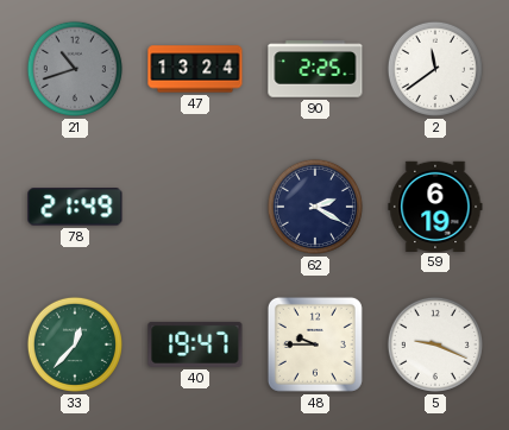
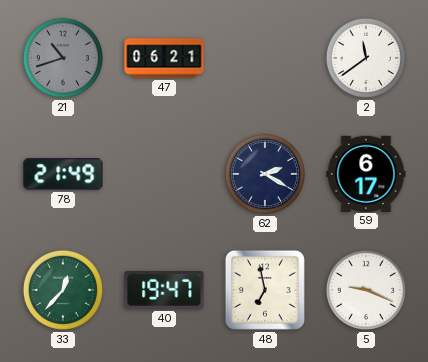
47: 13:24 -> 06:21
90: 2:25 -> none
59: 6:19 -> 6:17
48: 9:45 -> 6:58
